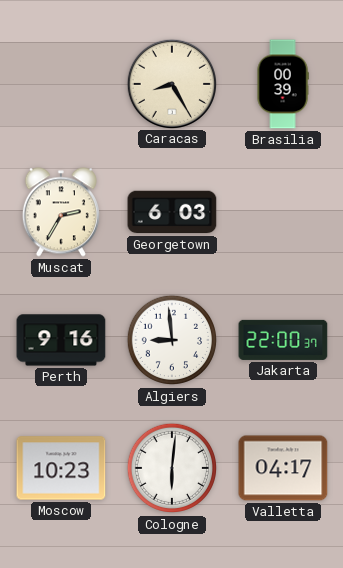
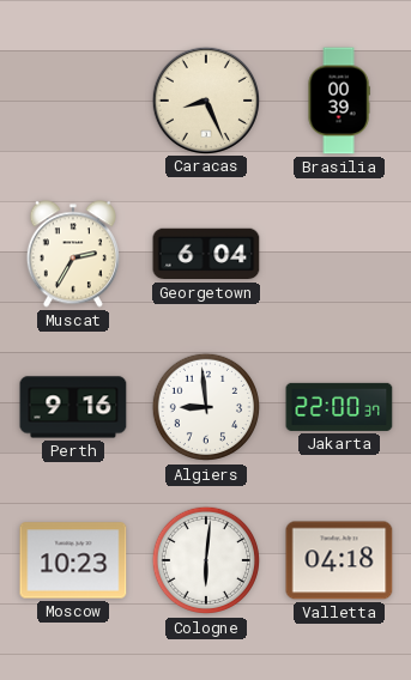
Caracas: 8:25 -> 8:26
Georgetown: 6:03 -> 6:04
Valletta: 04:17 -> 04:18
